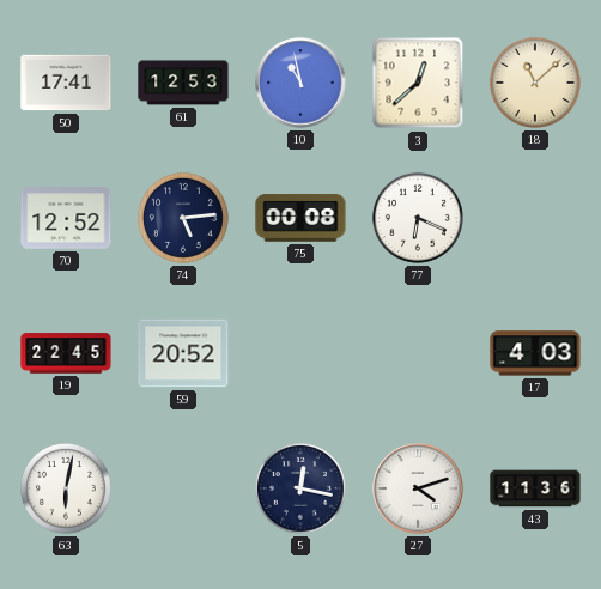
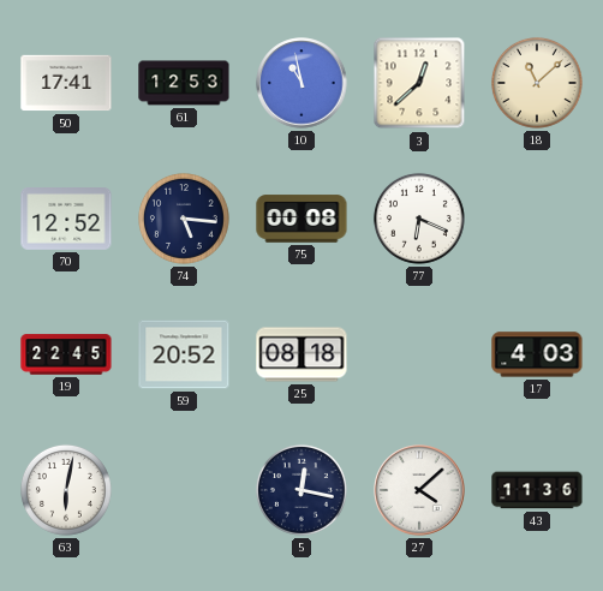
74: 5:14 -> 5:16
25: none -> 08:18
27: 4:12 -> 4:08
